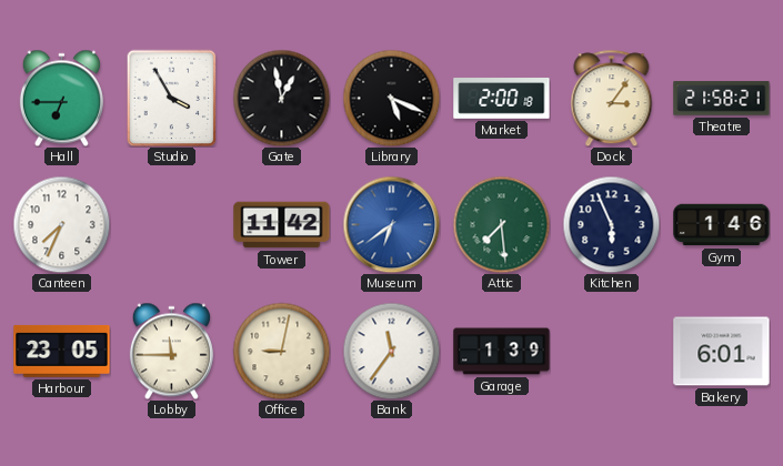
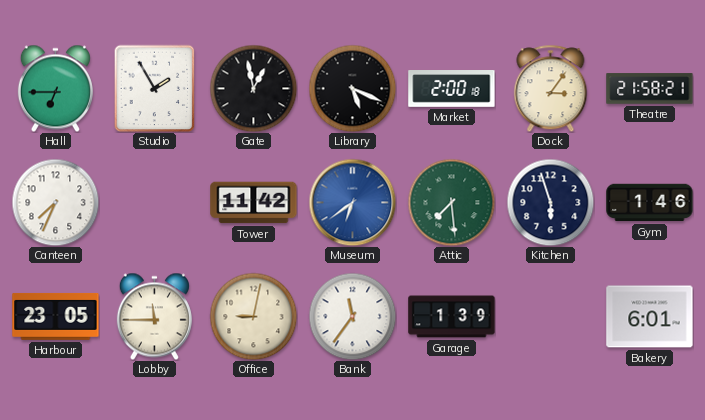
Studio: 3:55 -> 1:55
Kitchen: 5:56 -> 5:57
